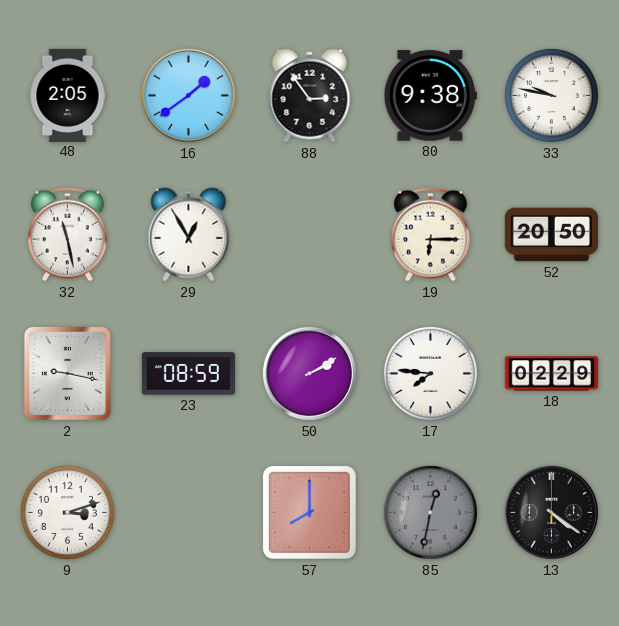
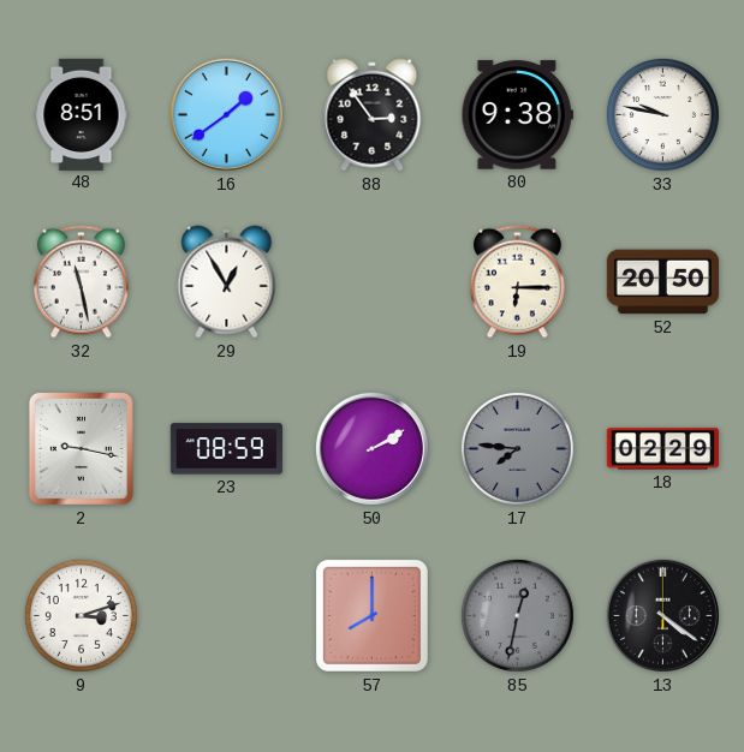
48: 2:05 -> 8:51
17 dial: white -> grey
